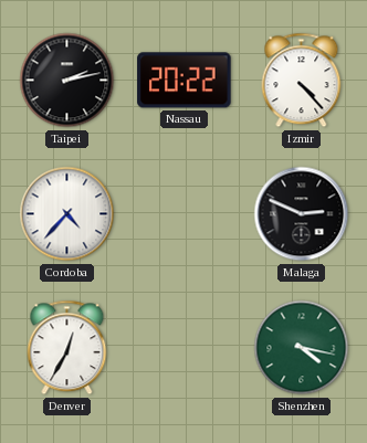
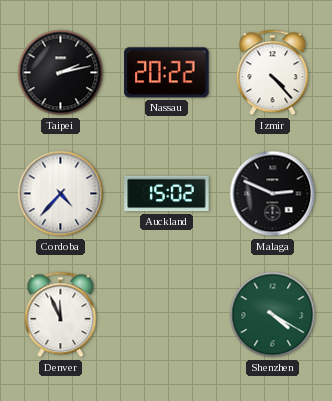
Auckland: none -> 15:02
Denver: 12:35 -> 11:56
Shenzhen: 4:17 -> 4:20
